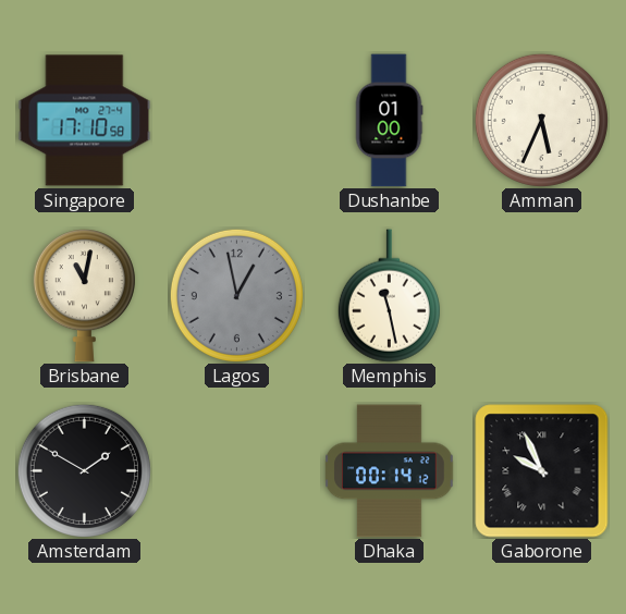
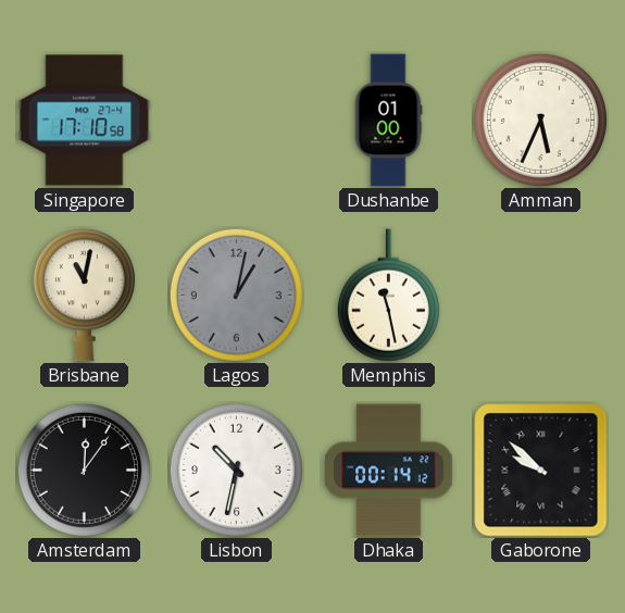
Lagos: 12:58 -> 1:02
Amsterdam: 1:50 -> 12:06
Lisbon: none -> 10:32
Gaborone: 9:56 -> 9:52
